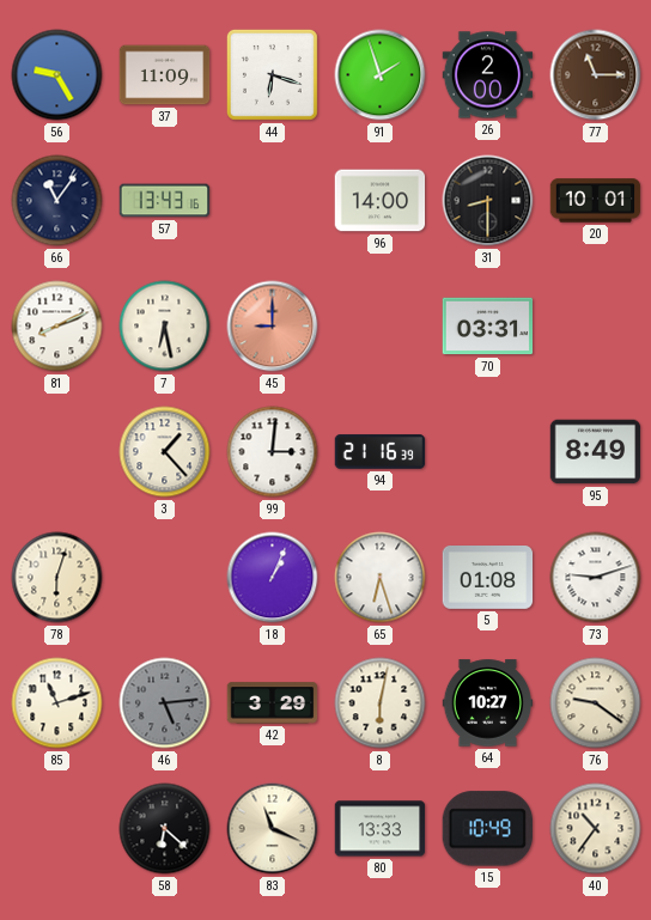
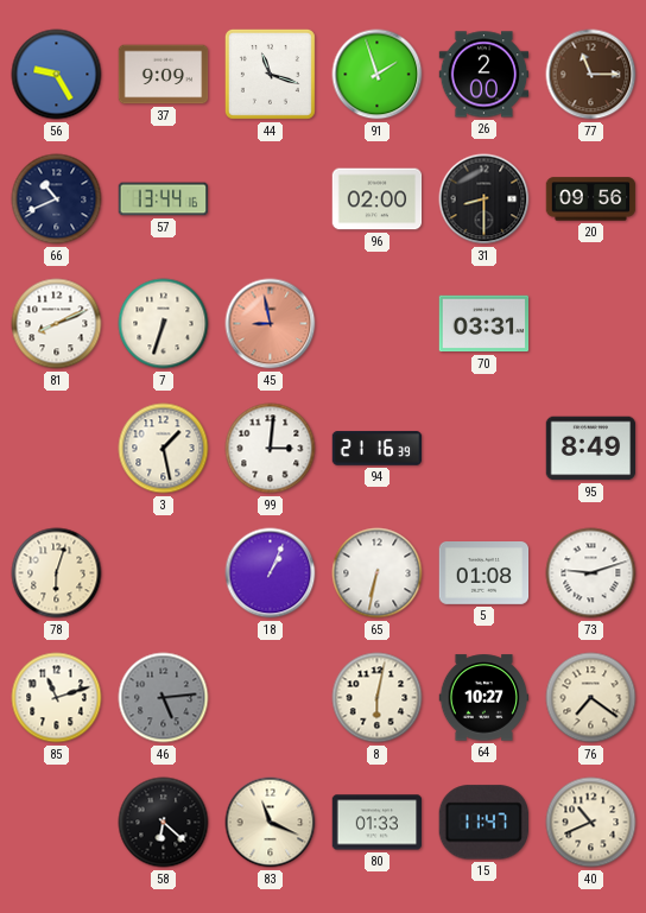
37: 11:09 -> 9:09
44: 6:18 -> 11:18
66: 11:06 -> 10:41
57: 13:43 -> 13:44
96: 14:00 -> 02:00
20: 10:01 -> 09:56
7: 6:28 -> 6:33
45: 9:00 -> 8:58
3: 1:23 -> 1:28
65: 6:27 -> 6:32
42: 3:29 -> none
76: 9:21 -> 7:21
80: 13:33 -> 01:33
15: 10:49 -> 11:47
40: 10:36 -> 10:41
